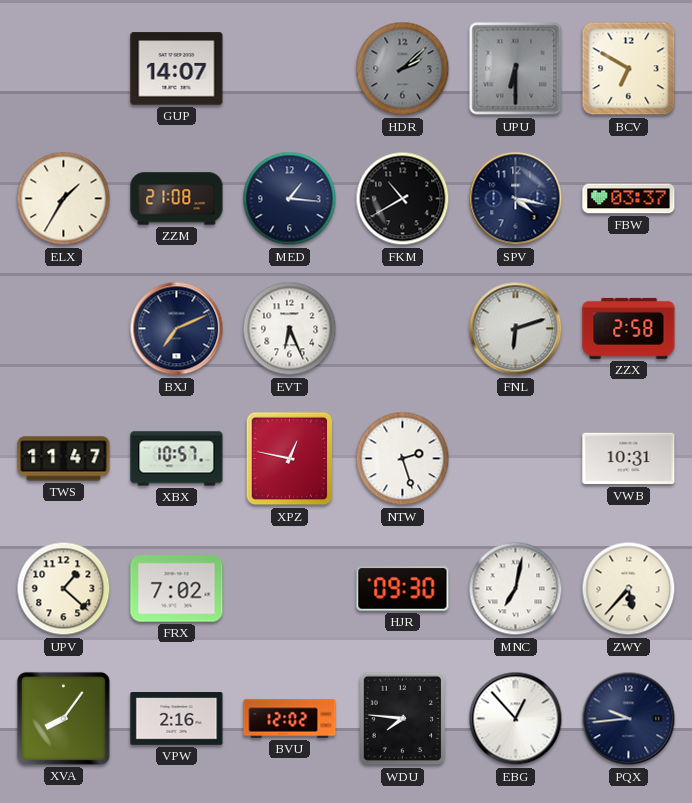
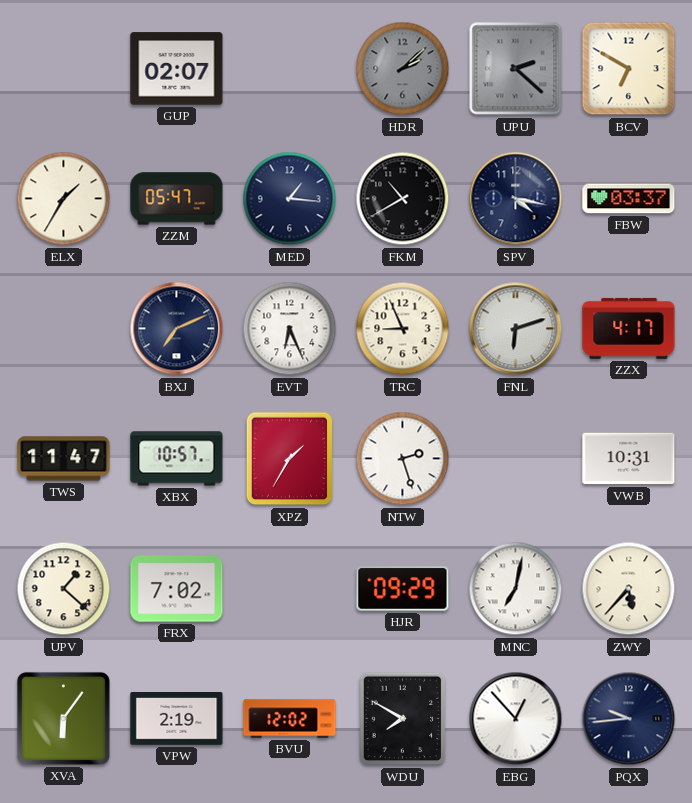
GUP: 14:07 -> 02:07
UPU: 6:30 -> 2:22
ZZM: 21:08 -> 05:47
TRC: none -> 8:56
ZZX: 2:58 -> 4:17
XPZ: 12:47 -> 1:35
HJR: 09:30 -> 09:29
XVA: 8:06 -> 6:06
VPW: 2:16 -> 2:19
WDU: 7:46 -> 7:50
